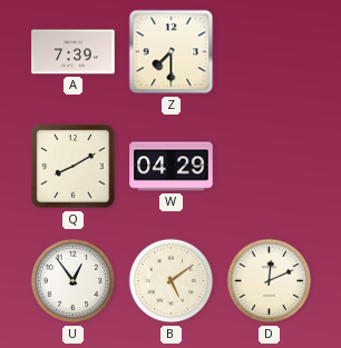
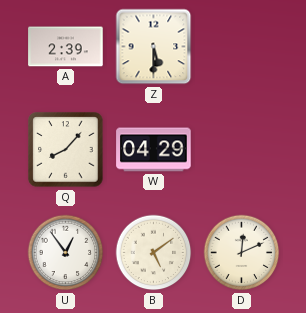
A: 7:39 -> 2:39
Z: 7:30 -> 5:30
Q: 8:10 -> 8:07
